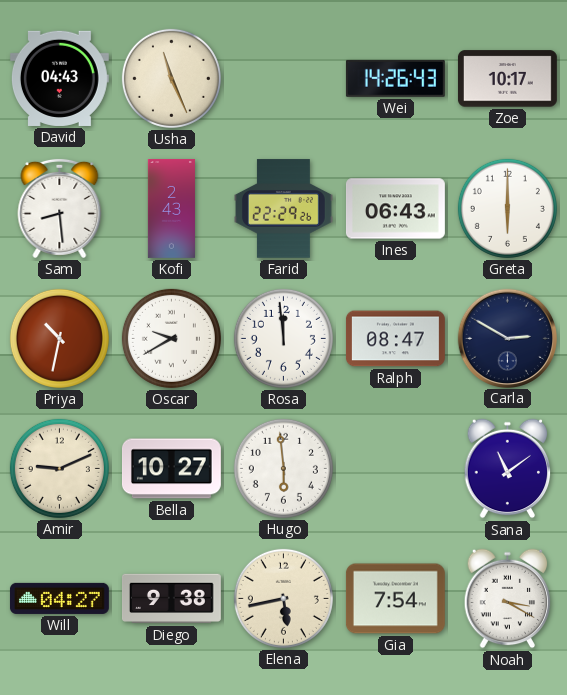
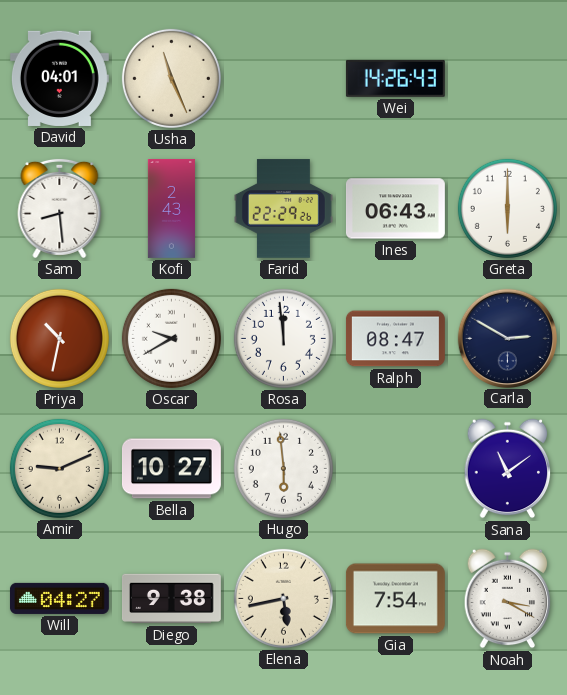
David: 04:43 -> 04:01
Zoe: 10:17 -> none
